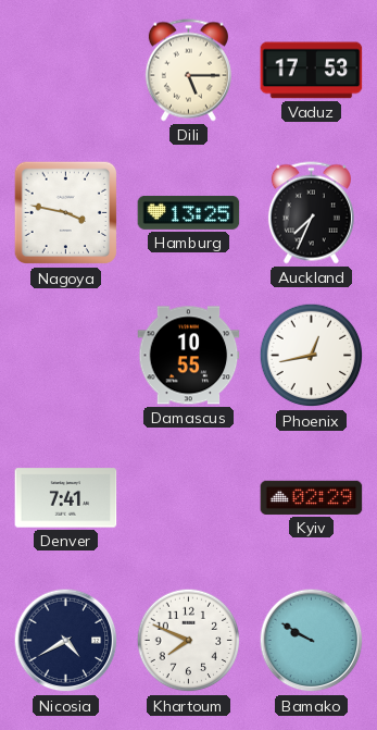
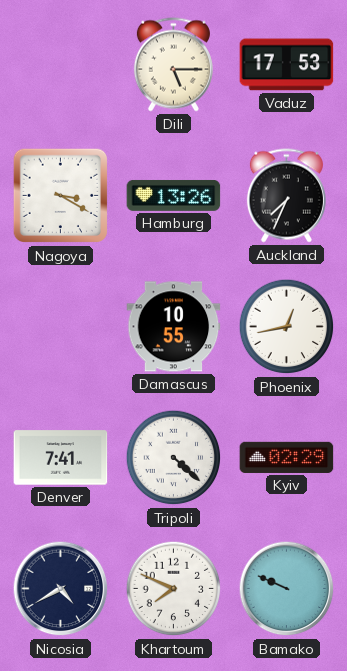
Nagoya: 3:47 -> 3:20
Hamburg: 13:25 -> 13:26
Tripoli: none -> 4:22
Bamako: 9:50 -> 9:49
